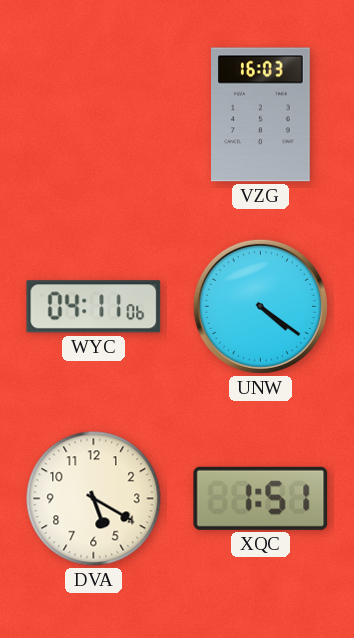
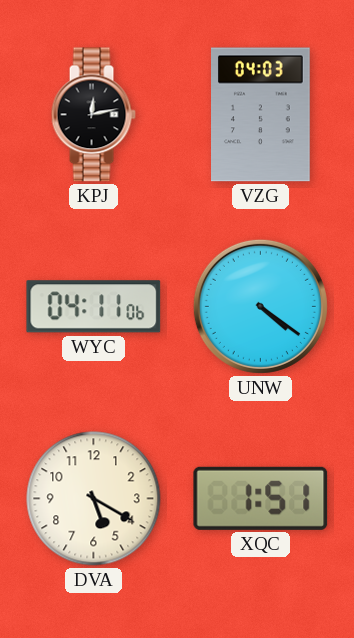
KPJ: none -> 12:13
VZG: 16:03 -> 04:03
